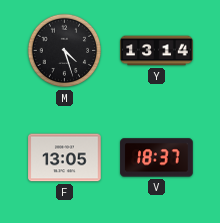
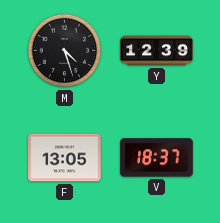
Y: 13:14 -> 12:39
